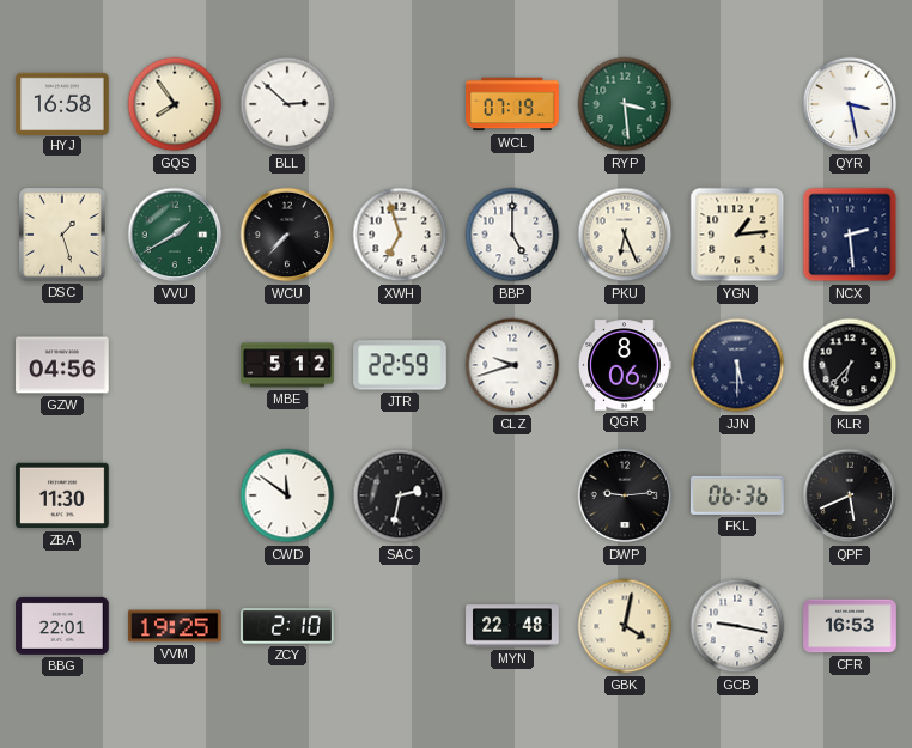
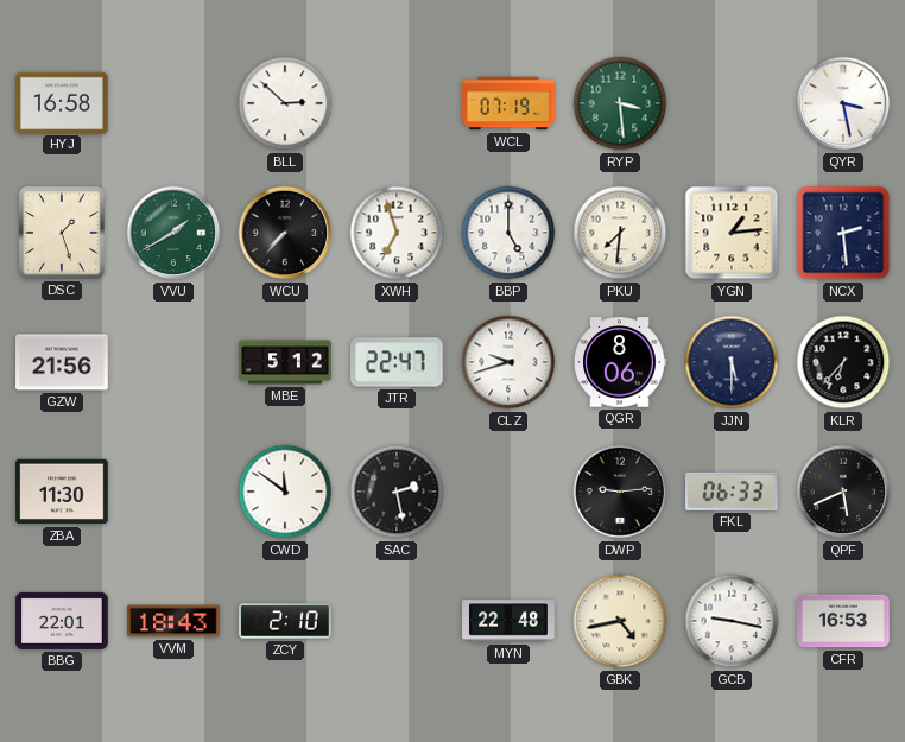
GQS: 7:54 -> none
PKU: 6:26 -> 7:31
GZW: 04:56 -> 21:56
JTR: 22:59 -> 22:47
SAC: 2:32 -> 2:28
FKL: 06:36 -> 06:33
VVM: 19:25 -> 18:43
GBK: 4:02 -> 4:43
